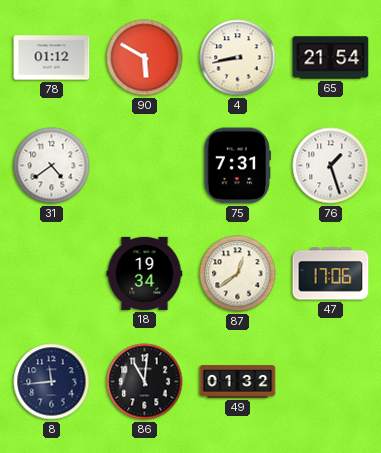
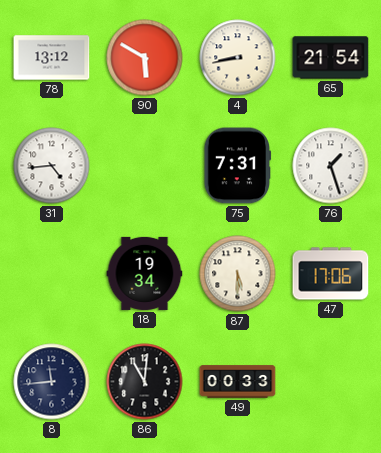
78: 01:12 -> 13:12
31: 4:39 -> 4:44
87: 12:39 -> 5:30
49: 01:32 -> 00:33
